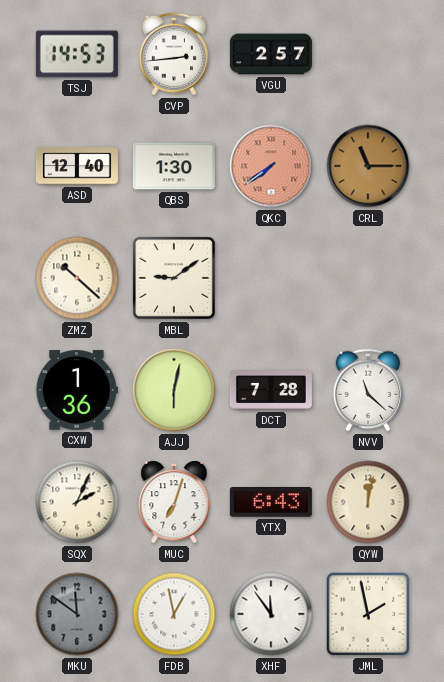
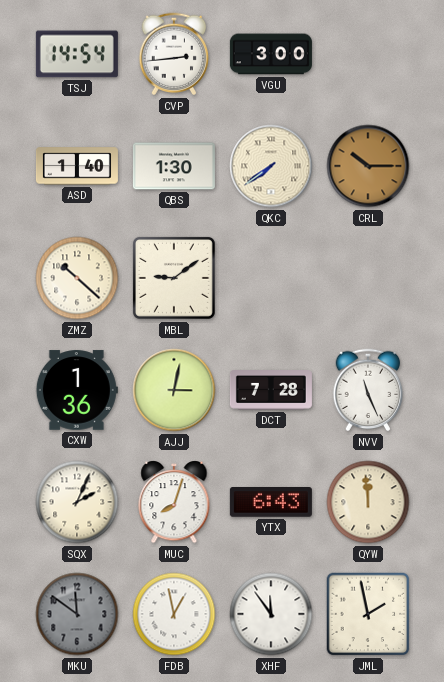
TSJ: 14:53 -> 14:54
VGU: 2:57 -> 3:00
ASD: 12:40 -> 1:40
QKC dial: salmon -> cream
CRL: 11:15 -> 10:15
AJJ: 6:02 -> 3:02
NVV: 11:22 -> 11:26
MUC: 7:03 -> 8:03
QYW: 12:02 -> 11:59
